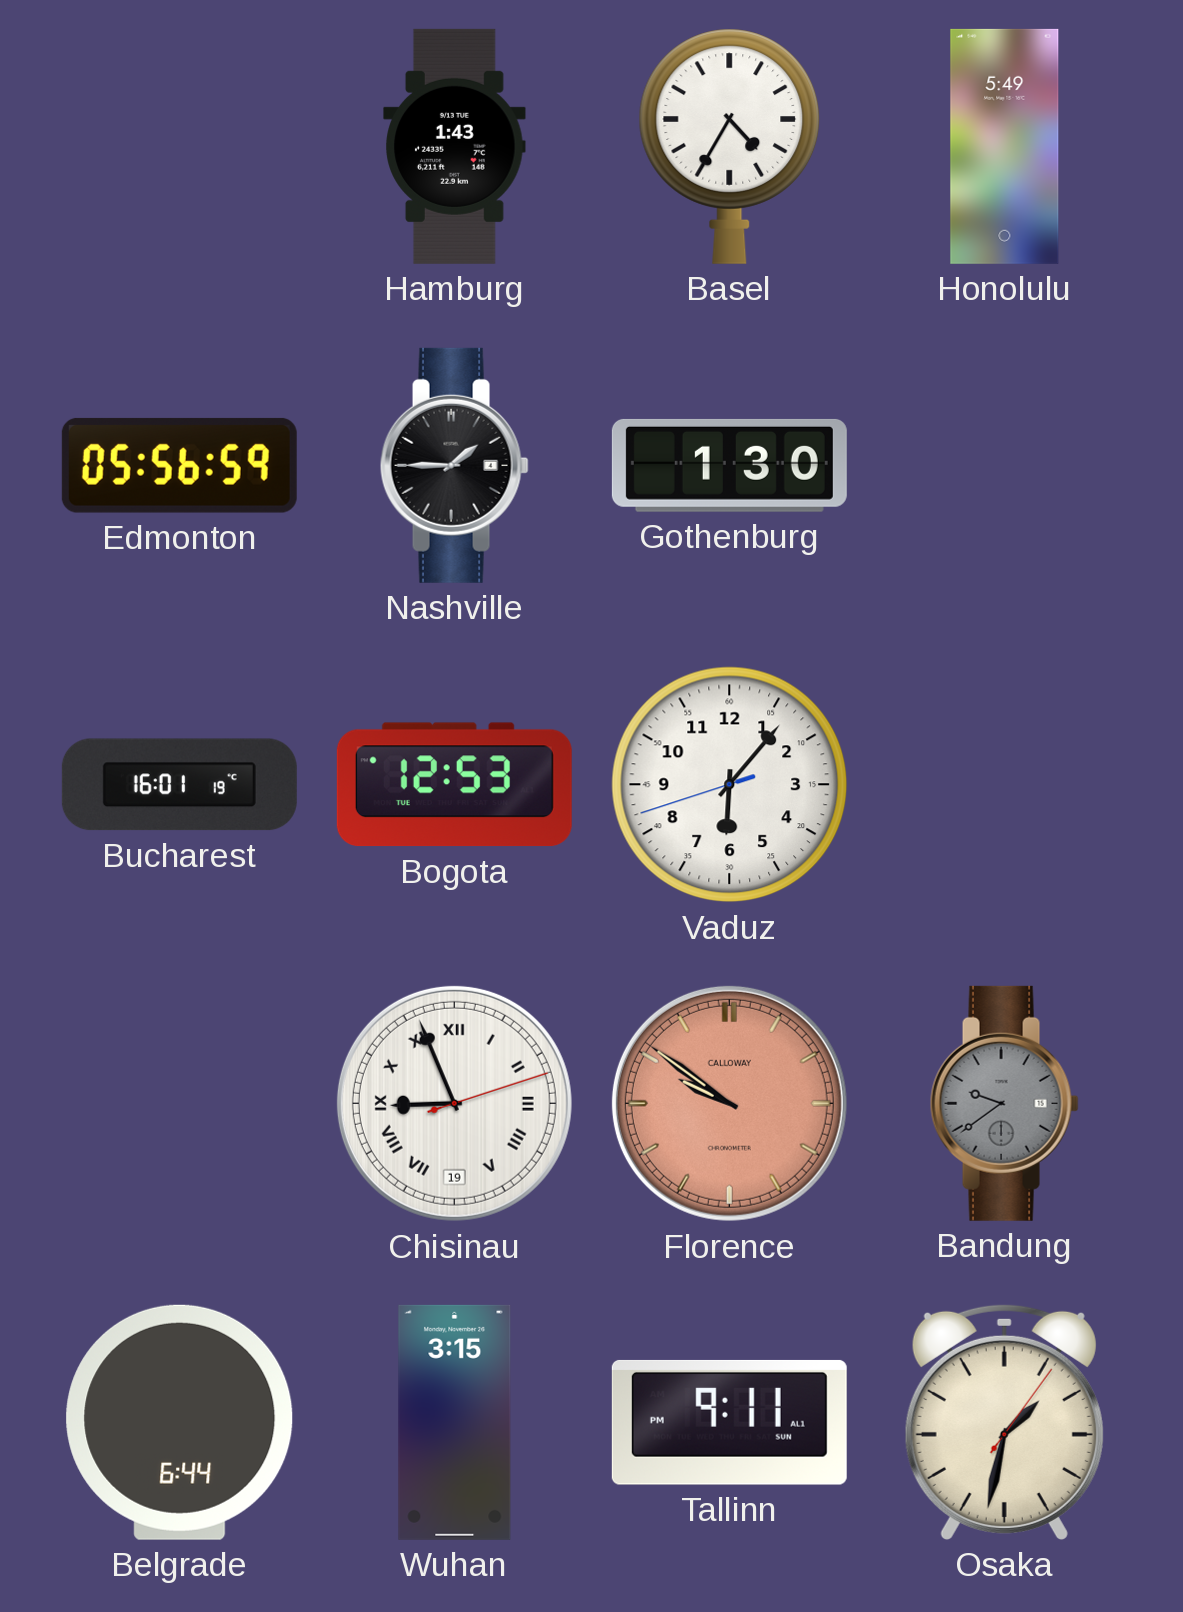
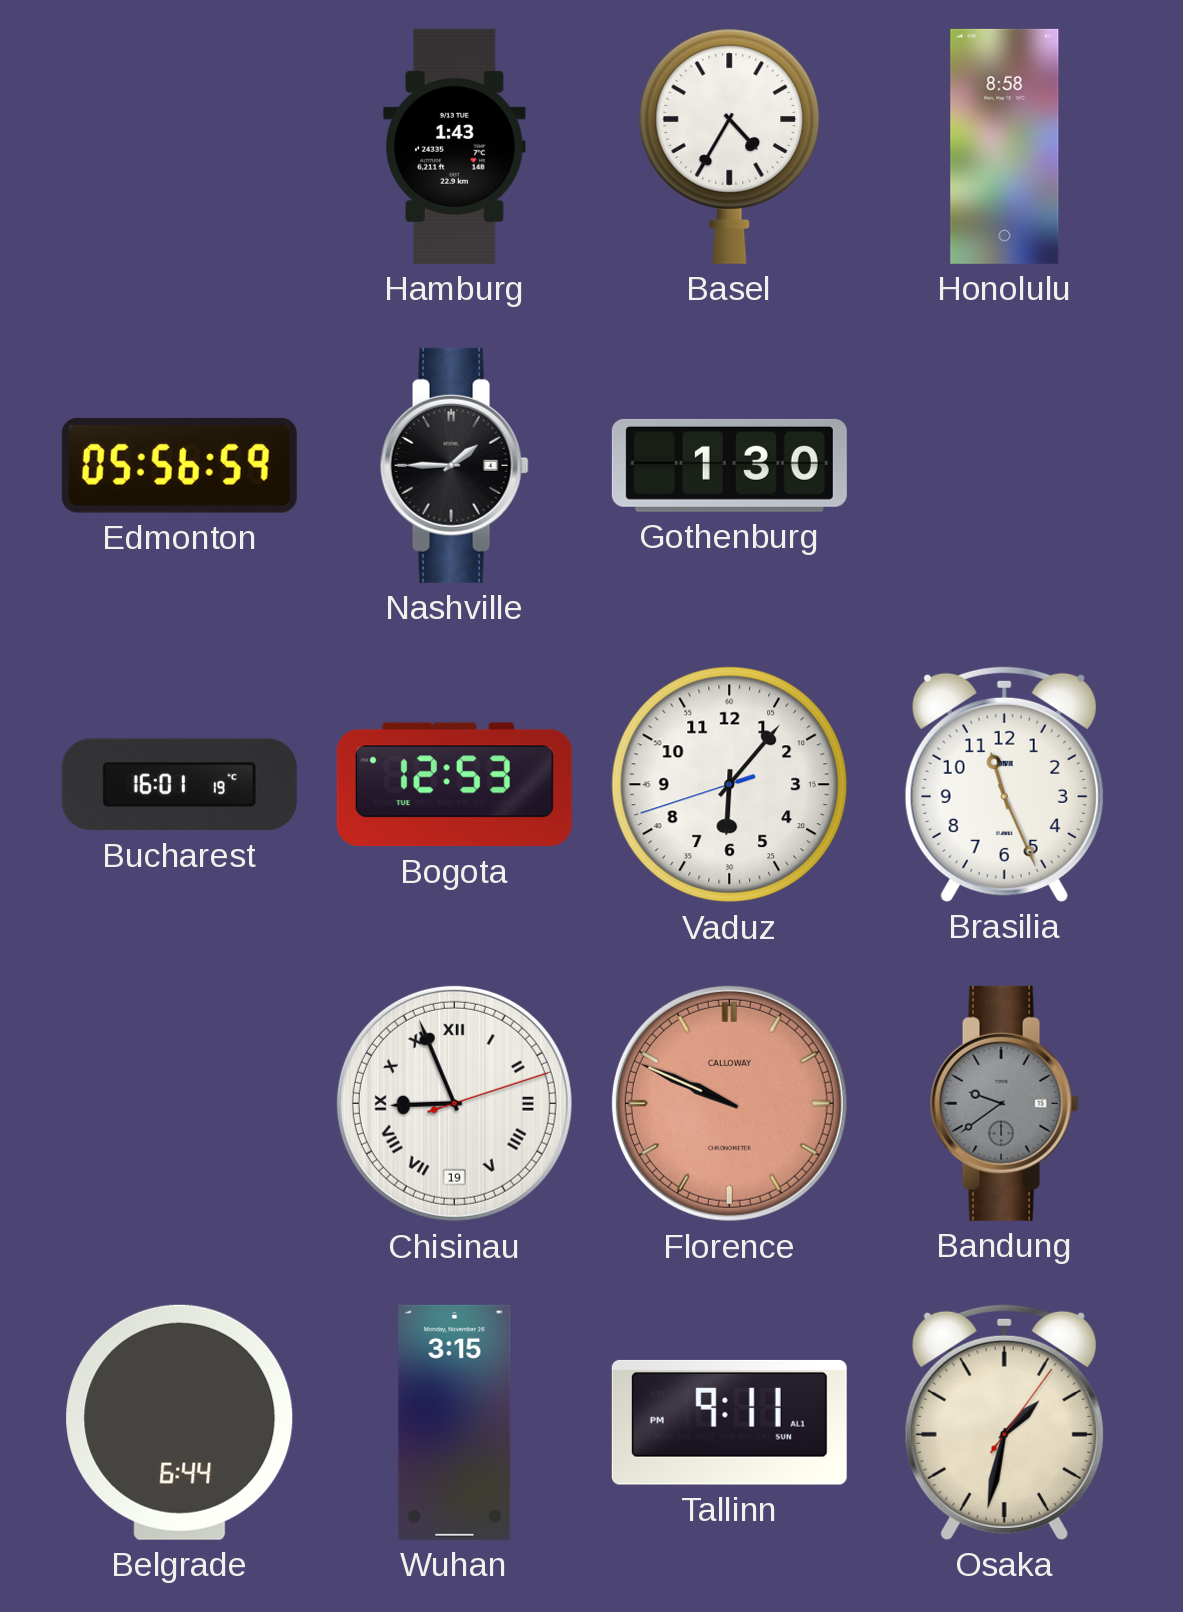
Honolulu: 5:49 -> 8:58
Brasilia: none -> 11:26
Florence: 9:51 -> 9:49
